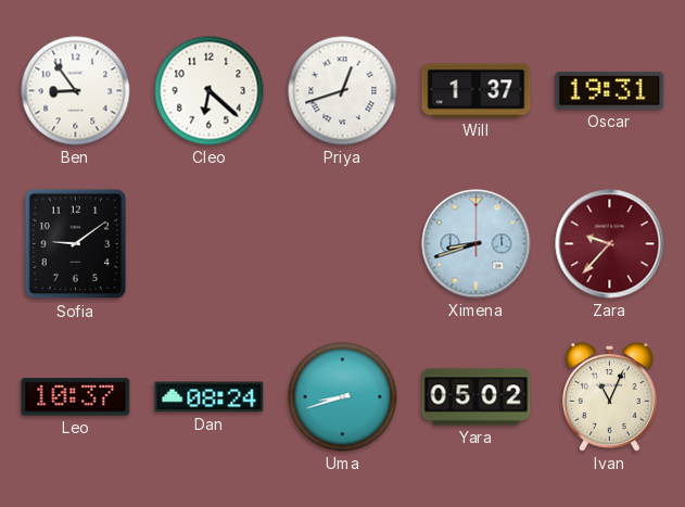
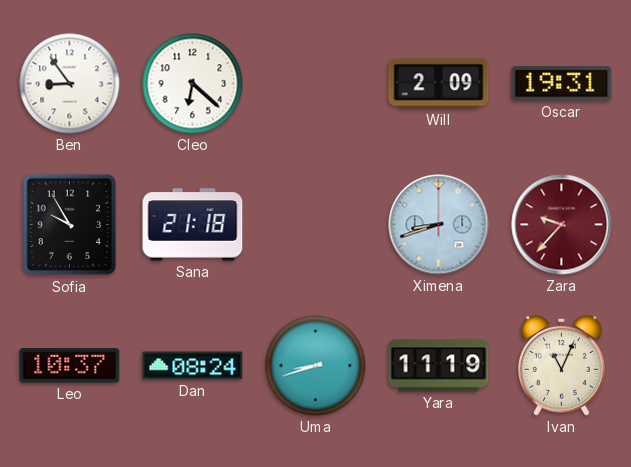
Priya: 12:42 -> none
Will: 1:37 -> 2:09
Sofia: 9:09 -> 9:55
Sana: none -> 21:18
Yara: 05:02 -> 11:19
